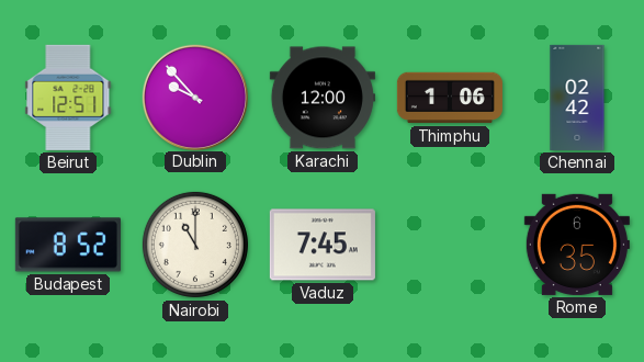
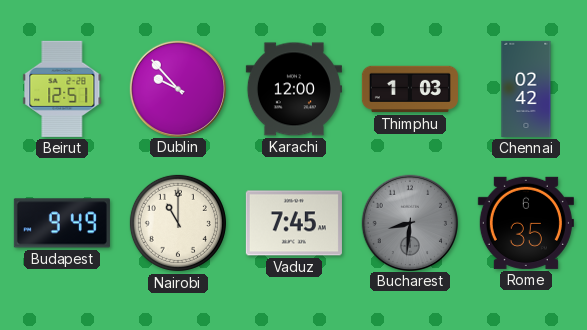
Thimphu: 1:06 -> 1:03
Budapest: 8:52 -> 9:49
Bucharest: none -> 8:31
